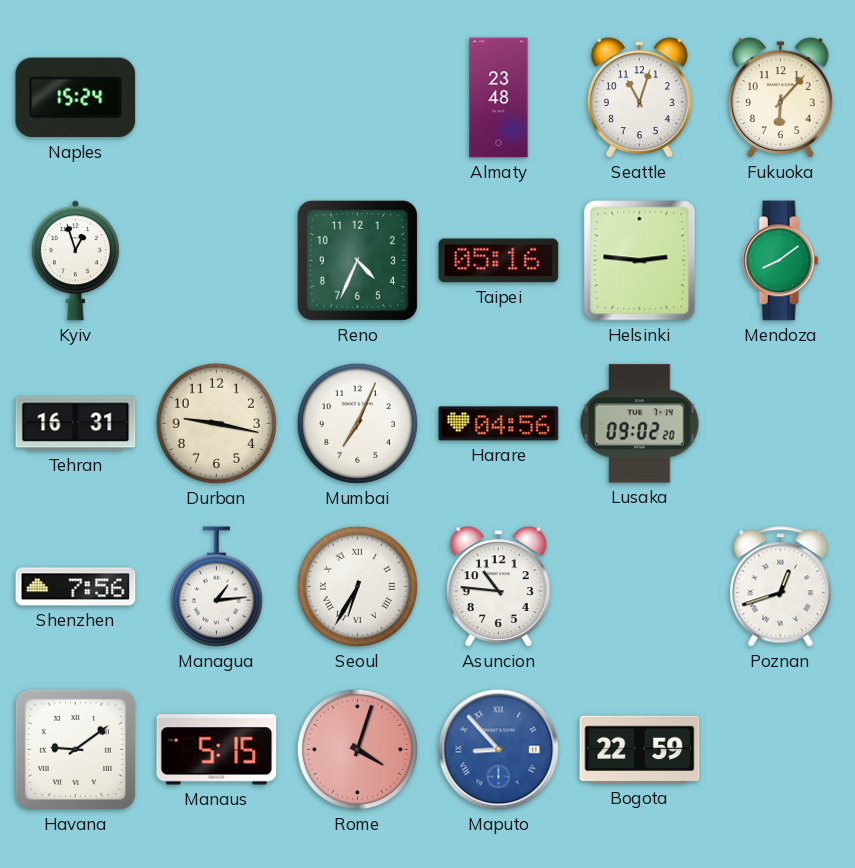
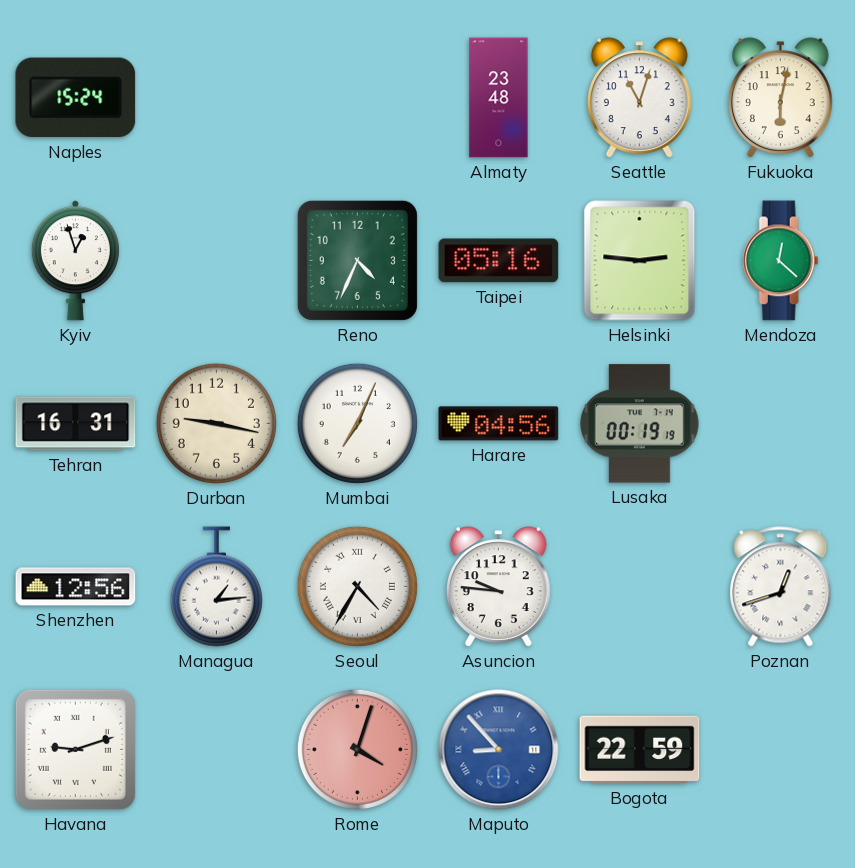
Fukuoka: 6:07 -> 6:02
Mendoza: 8:09 -> 12:22
Lusaka: 09:02 -> 00:19
Shenzhen: 7:56 -> 12:56
Seoul: 6:35 -> 4:35
Asuncion: 10:46 -> 9:46
Havana: 9:09 -> 9:12
Manaus: 5:15 -> none
